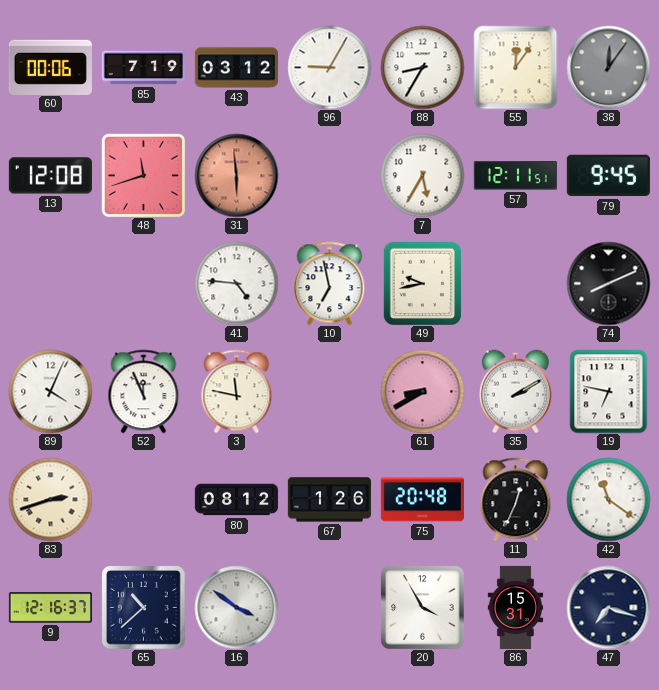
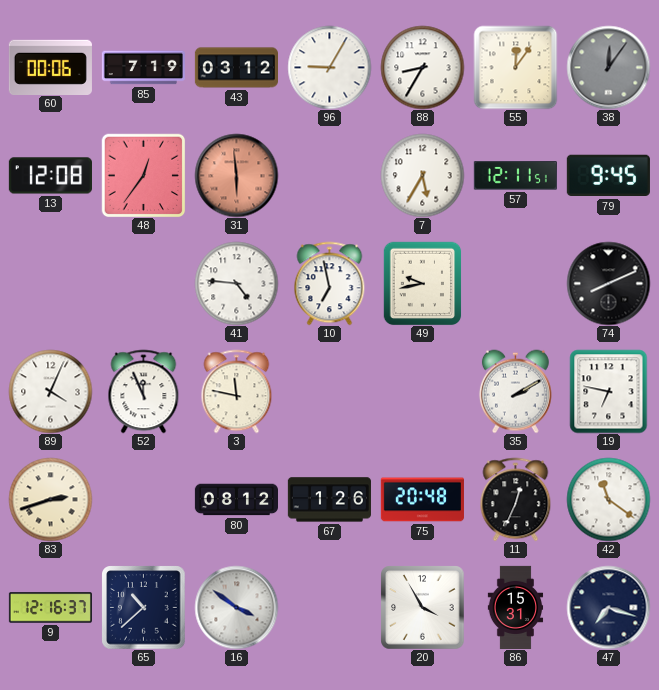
48: 11:42 -> 12:36
61: 8:40 -> none
